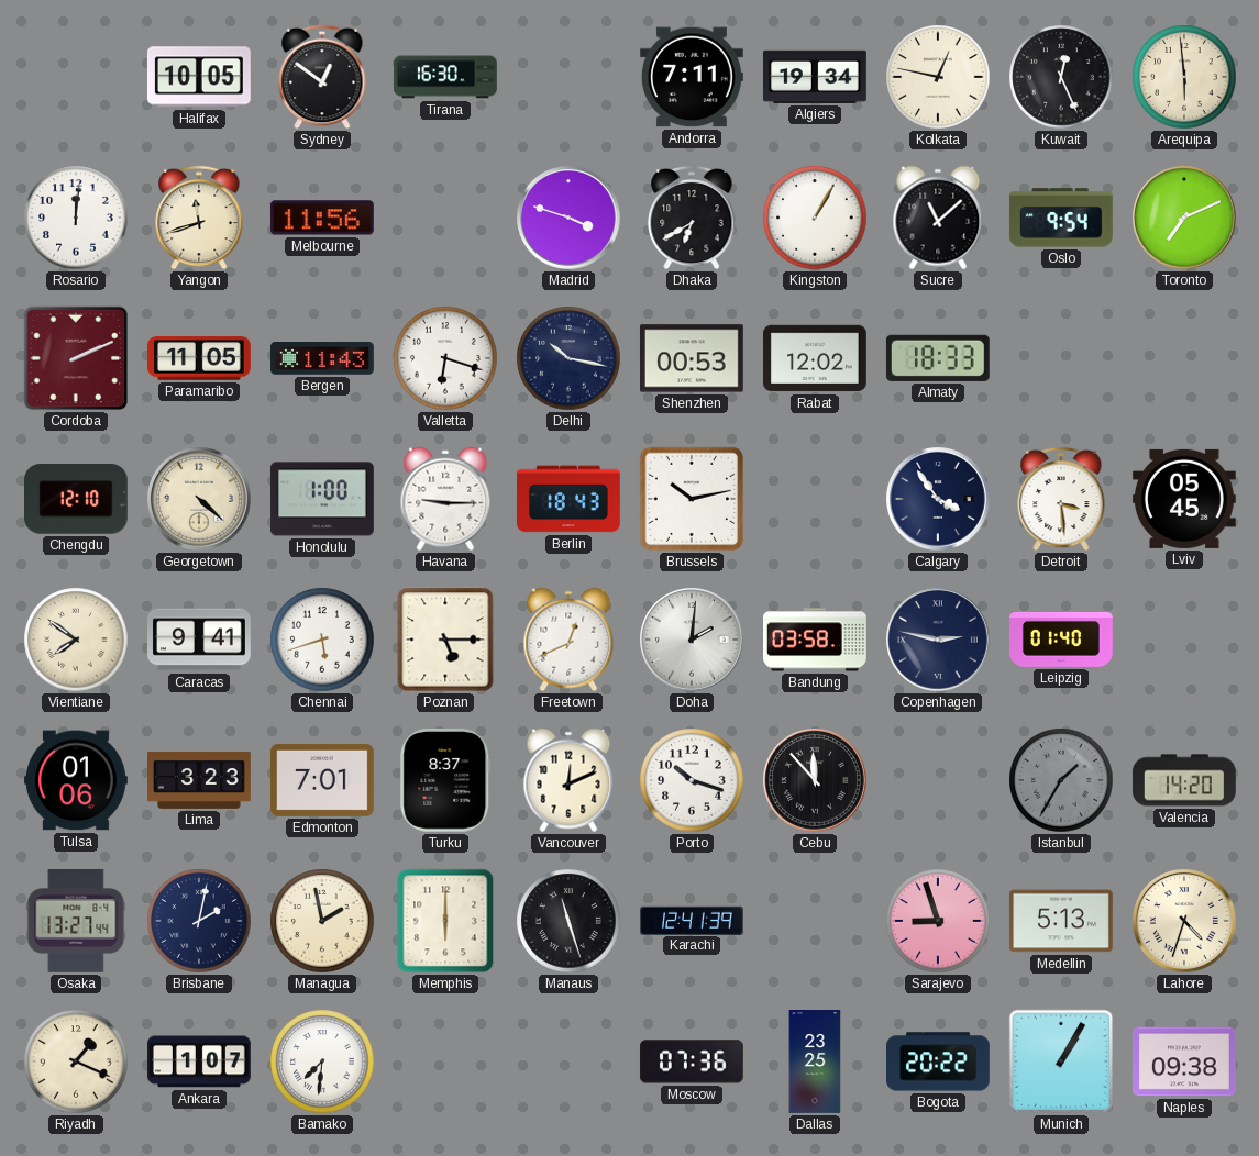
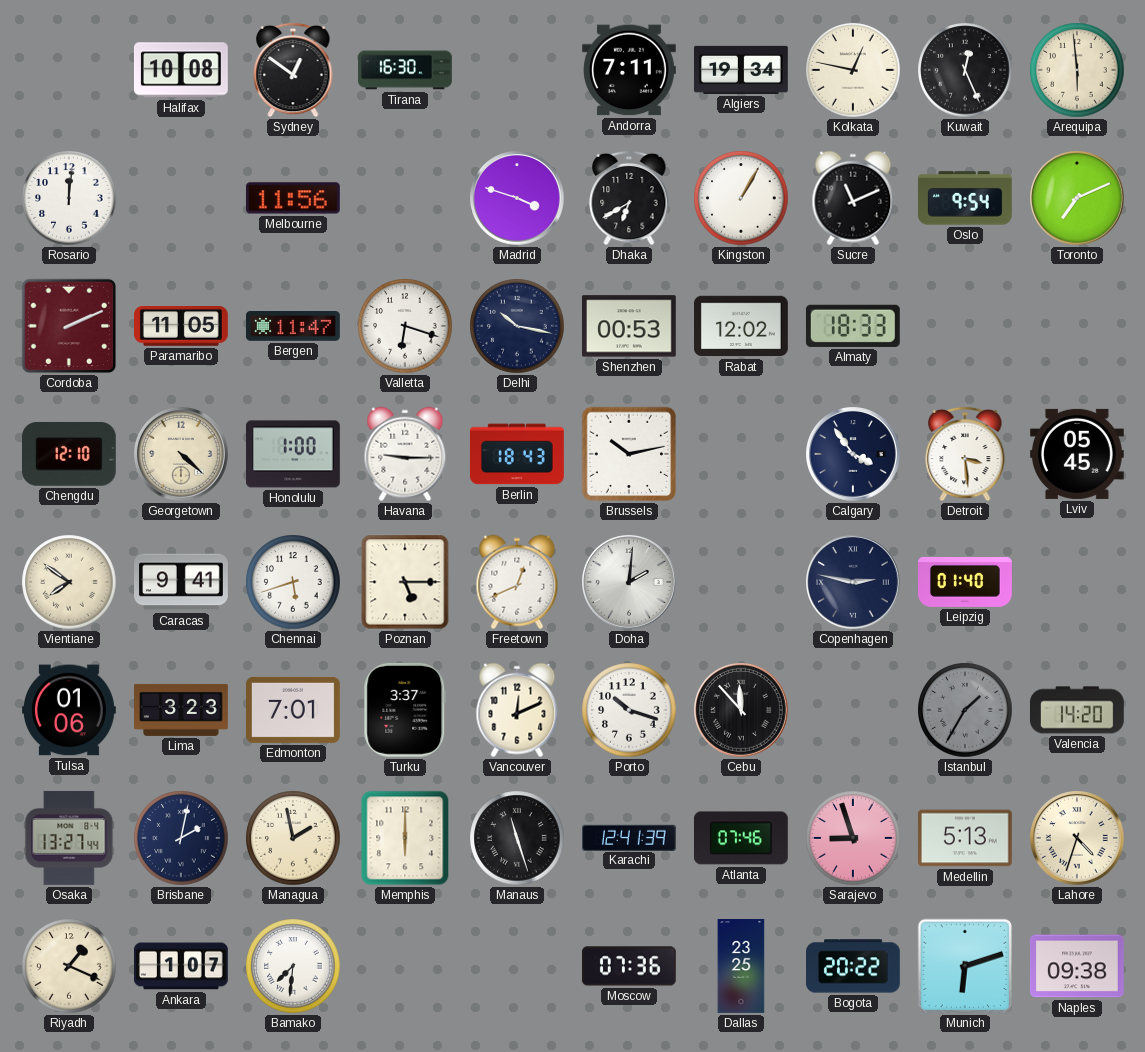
Halifax: 10:05 -> 10:08
Yangon: 11:42 -> none
Sucre: 11:08 -> 11:11
Bergen: 11:43 -> 11:47
Bandung: 03:58 -> none
Turku: 8:37 -> 3:37
Atlanta: none -> 07:46
Munich: 1:05 -> 6:12
